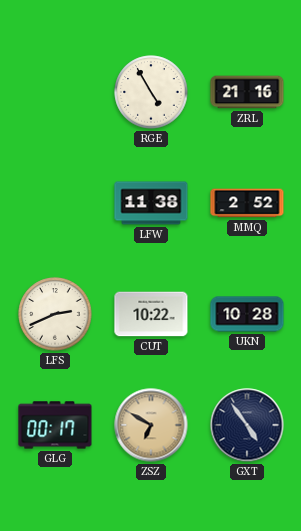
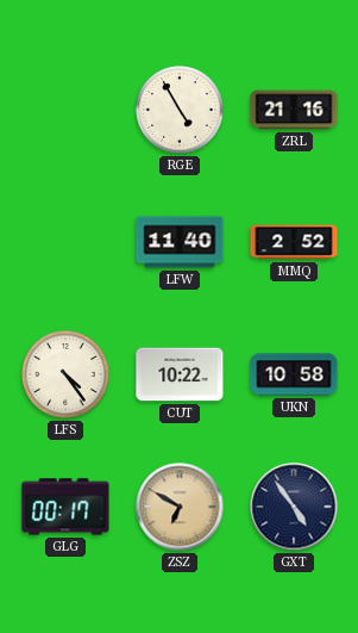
LFW: 11:38 -> 11:40
LFS: 2:41 -> 4:24
UKN: 10:28 -> 10:58
